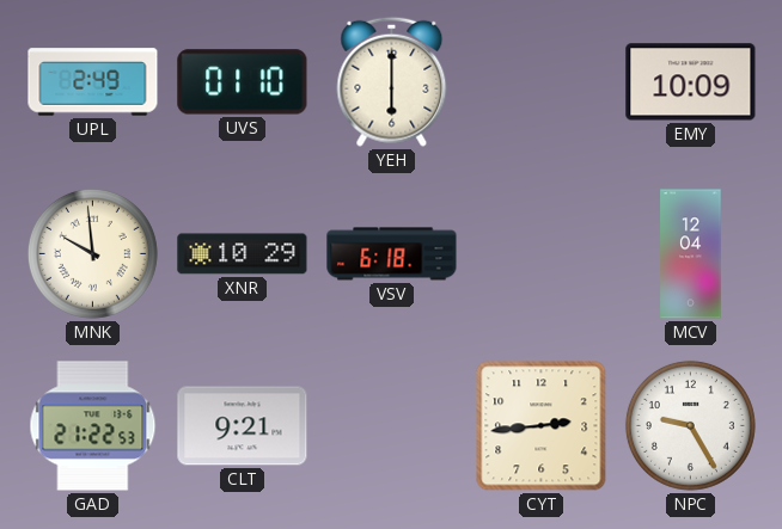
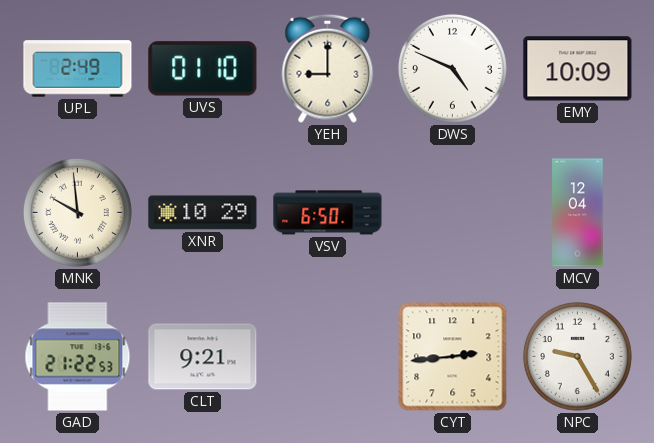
YEH: 6:00 -> 9:00
DWS: none -> 4:49
VSV: 6:18 -> 6:50
